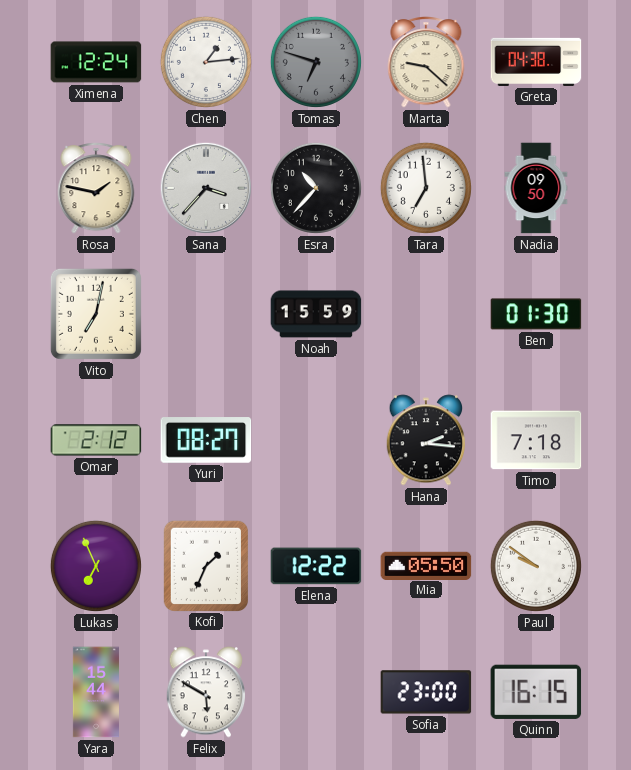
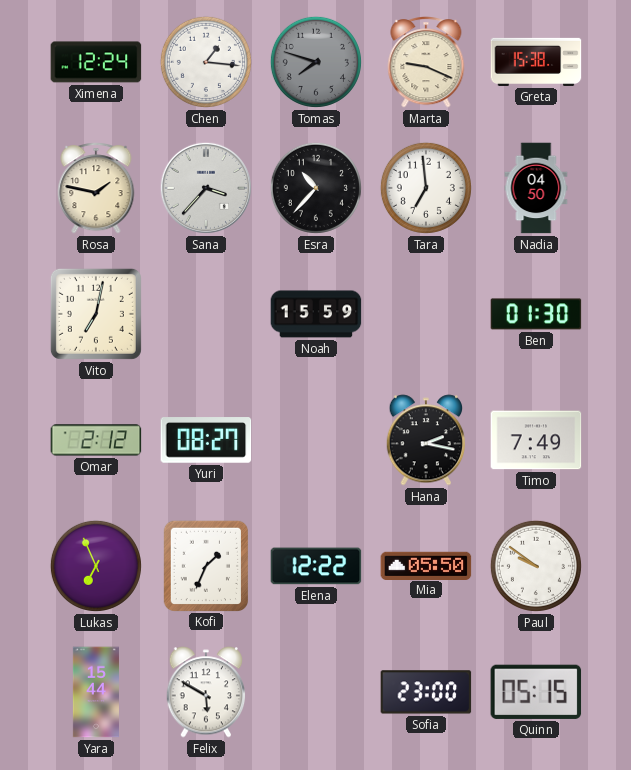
Chen: 1:14 -> 1:16
Tomas: 6:48 -> 7:48
Marta: 9:22 -> 9:19
Greta: 04:38 -> 15:38
Nadia: 09:50 -> 04:50
Hana: 2:16 -> 2:17
Timo: 7:18 -> 7:49
Quinn: 16:15 -> 05:15
